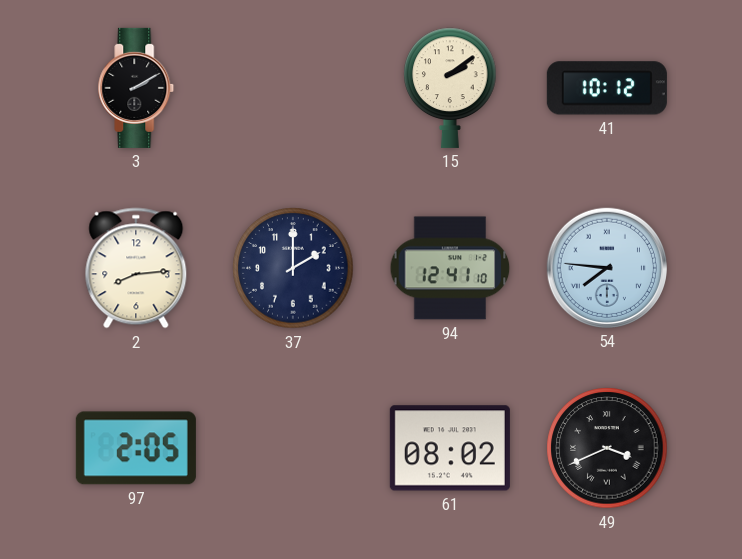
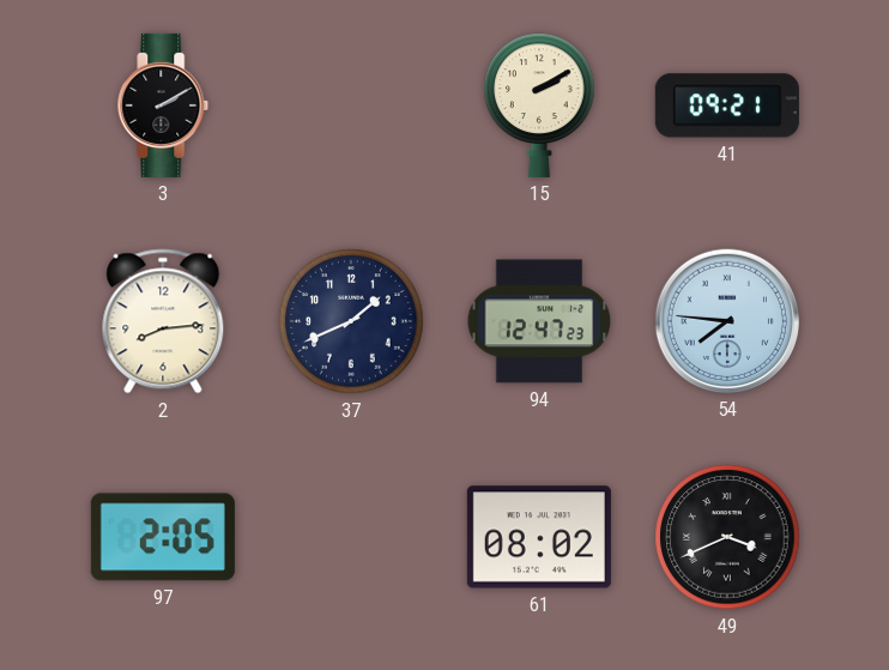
15: 2:09 -> 2:10
41: 10:12 -> 09:21
37: 2:00 -> 1:41
94: 12:41 -> 12:47
